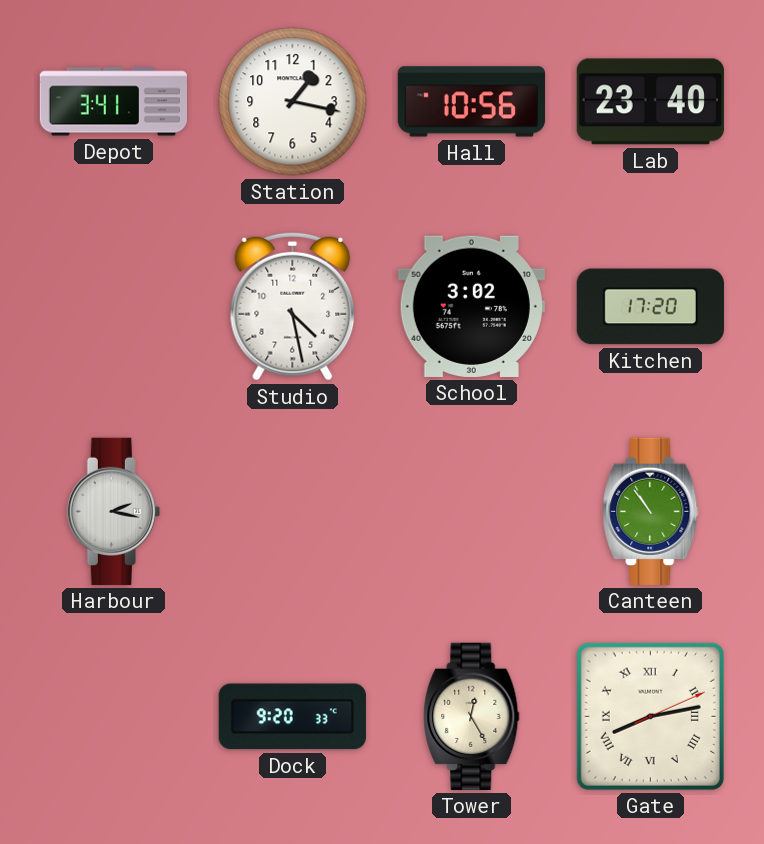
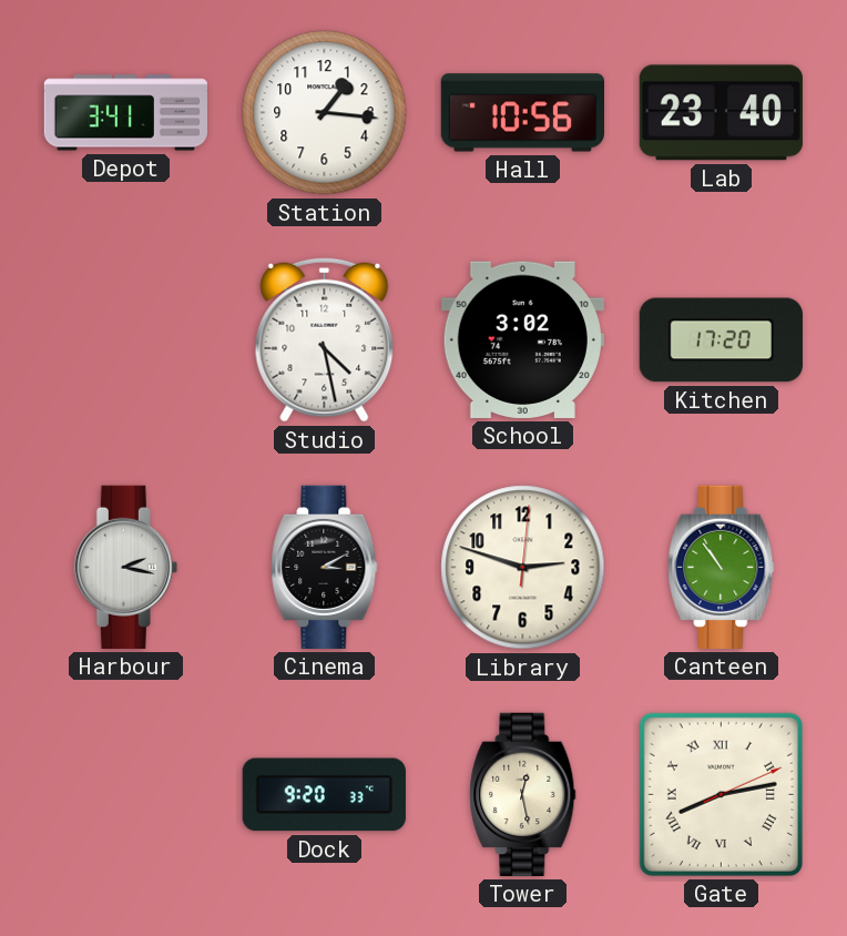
Station: 1:17 -> 1:16
Cinema: none -> 3:10
Library: none -> 2:48
Tower: 12:25 -> 12:28
